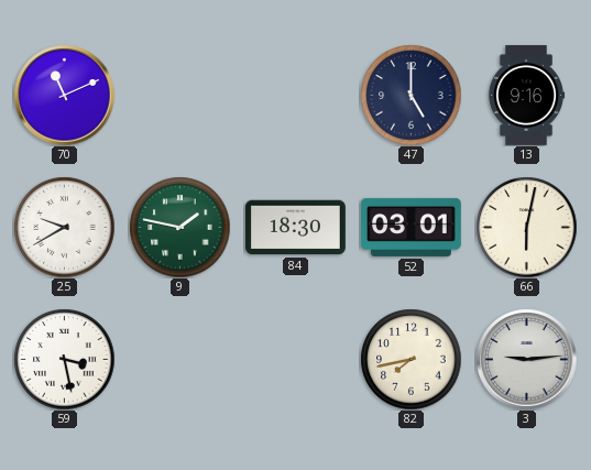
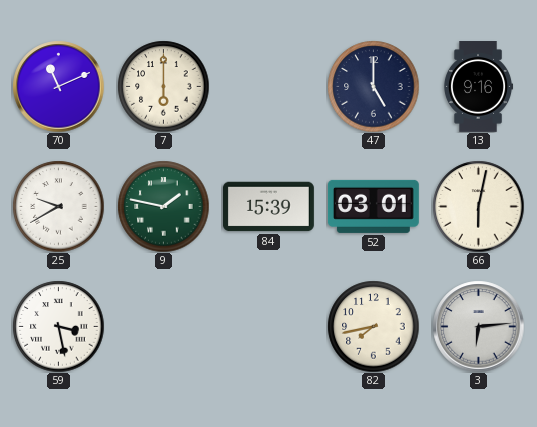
7: none -> 6:00
84: 18:30 -> 15:39
3: 9:14 -> 6:14
